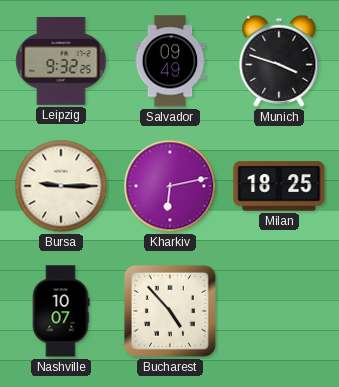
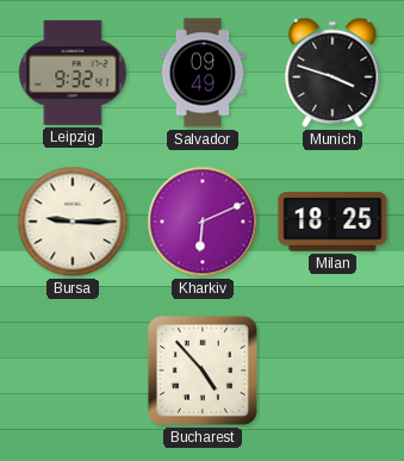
Leipzig: 9:32:25 -> 9:32:41
Kharkiv: 6:13 -> 6:11
Nashville: 10:07 -> none
